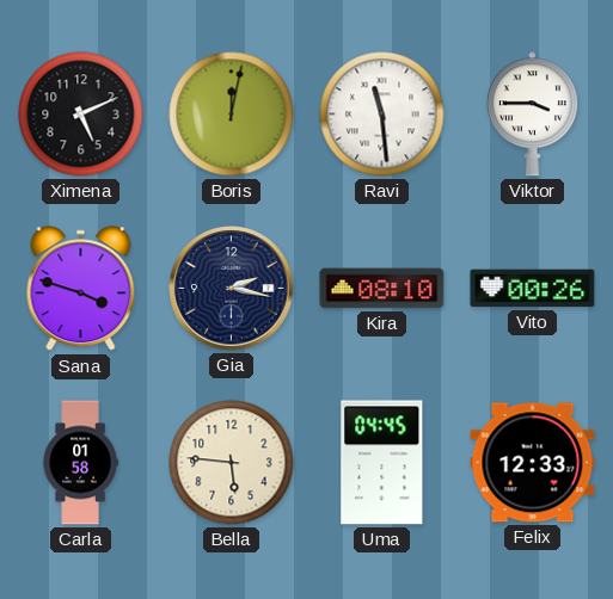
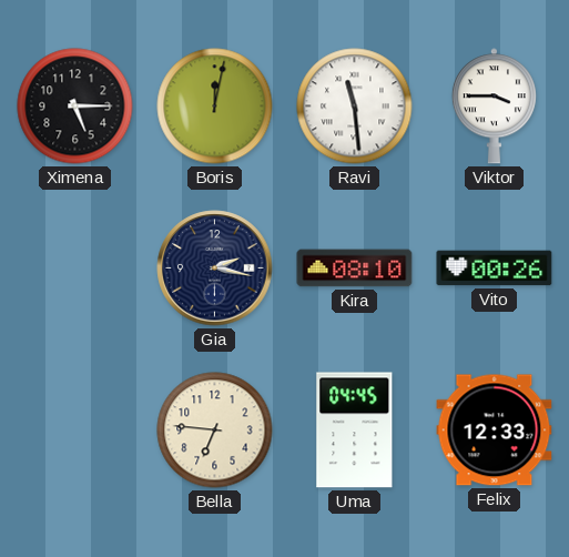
Ximena: 5:11 -> 5:15
Sana: 3:48 -> none
Carla: 01:58 -> none
Bella: 5:46 -> 6:46
